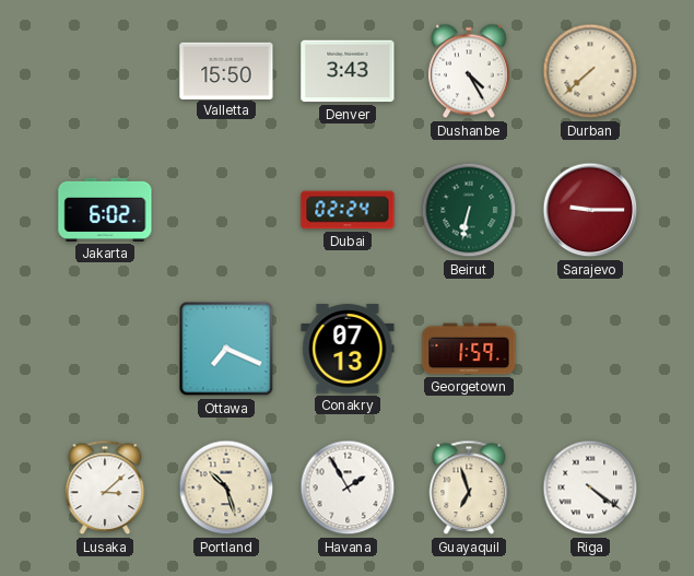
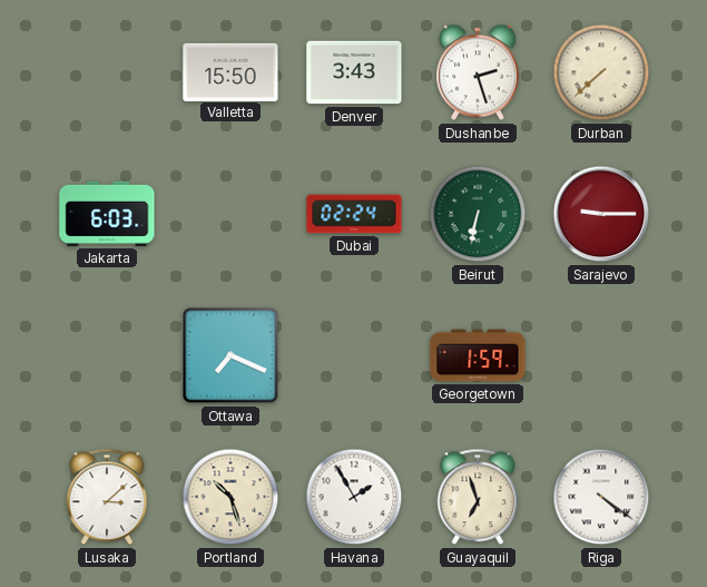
Dushanbe: 4:25 -> 2:27
Jakarta: 6:02 -> 6:03
Conakry: 07:13 -> none
